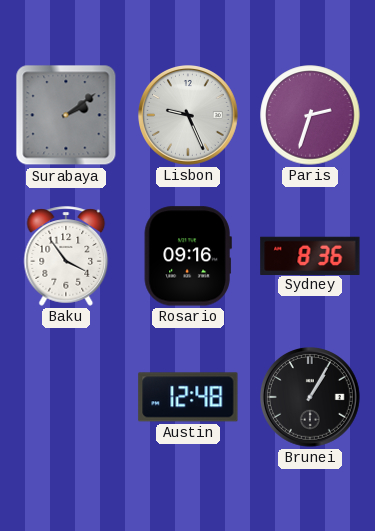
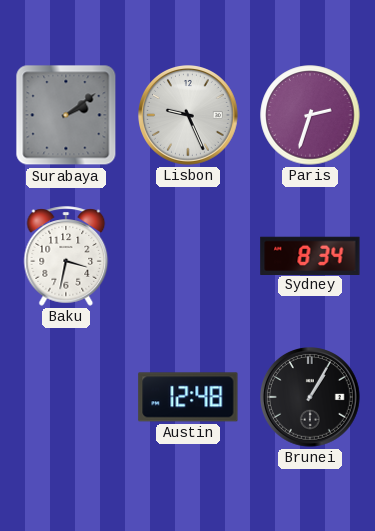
Baku: 3:54 -> 3:32
Rosario: 09:16 -> none
Sydney: 8:36 -> 8:34
